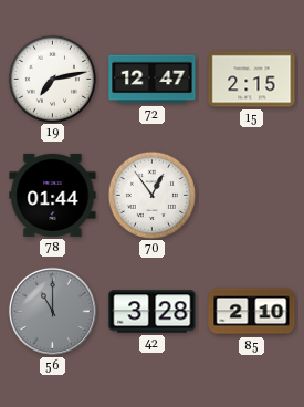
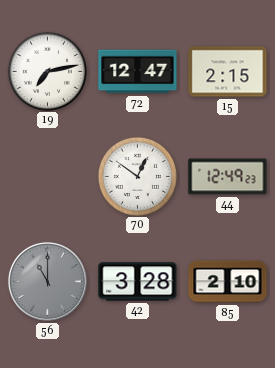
78: 01:44 -> none
70: 12:54 -> 12:51
44: none -> 12:49
